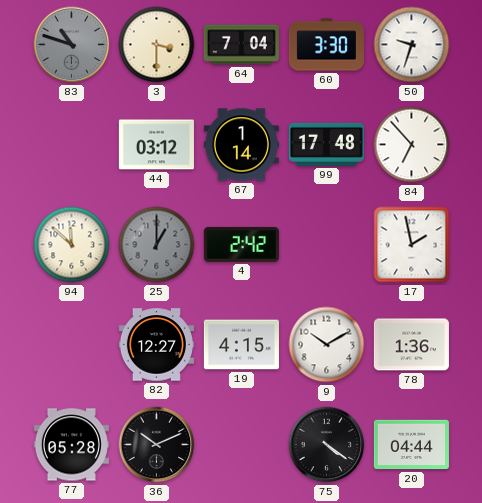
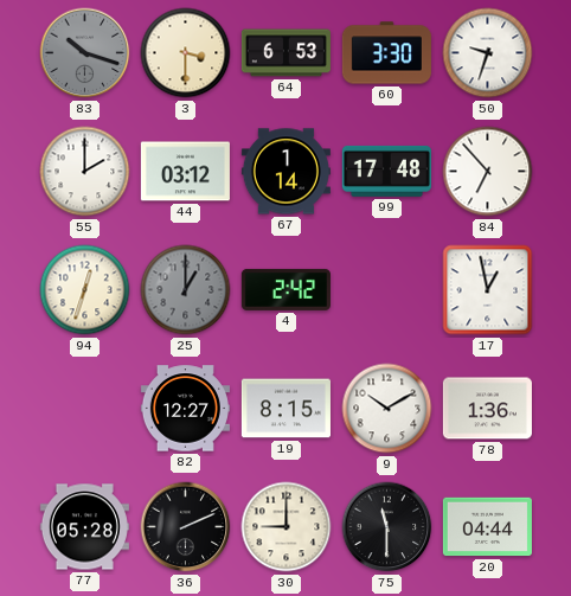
83: 10:48 -> 10:18
64: 7:04 -> 6:53
55: none -> 2:00
94: 11:52 -> 12:33
17: 1:58 -> 12:58
19: 4:15 -> 8:15
36: 10:11 -> 2:11
30: none -> 9:00
75: 4:21 -> 11:30
